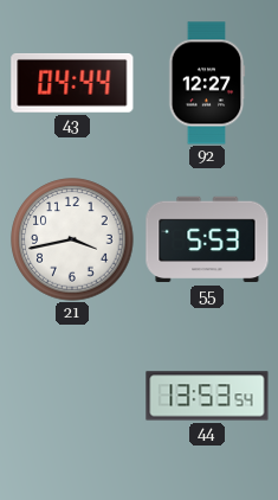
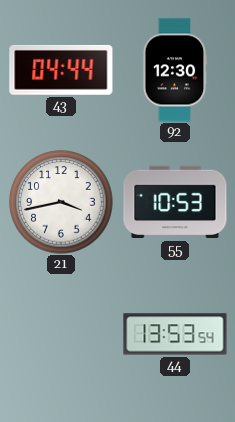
92: 12:27 -> 12:30
55: 5:53 -> 10:53
